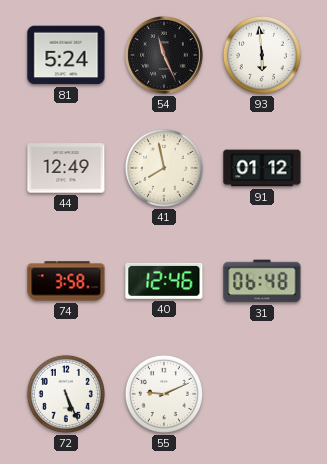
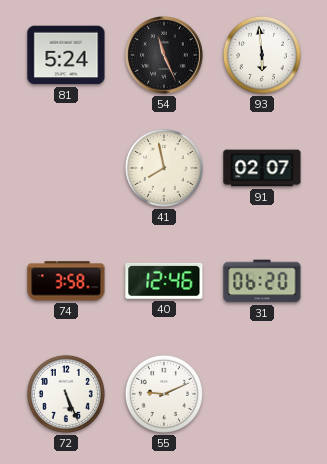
44: 12:49 -> none
91: 01:12 -> 02:07
31: 06:48 -> 06:20
